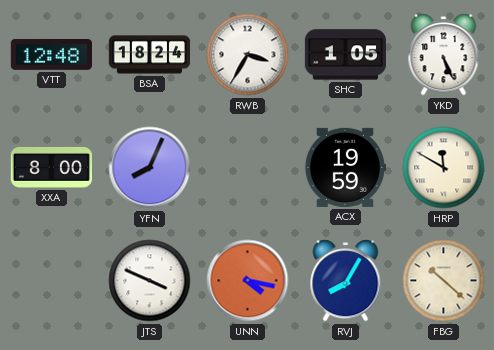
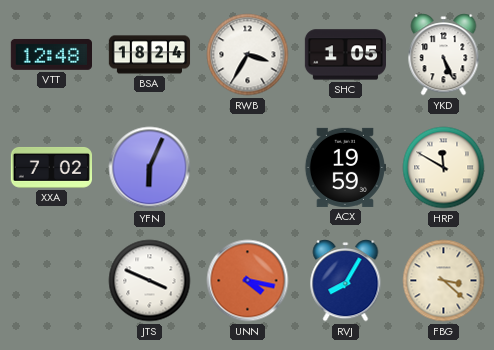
XXA: 8:00 -> 7:02
YFN: 8:04 -> 6:04
FBG: 10:22 -> 3:22
